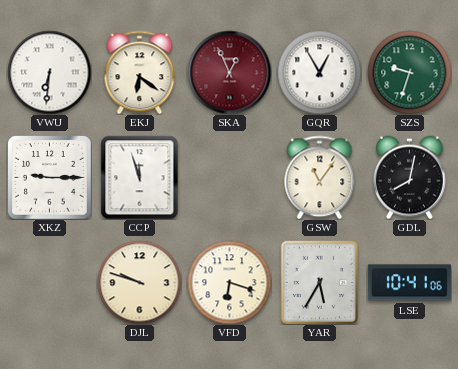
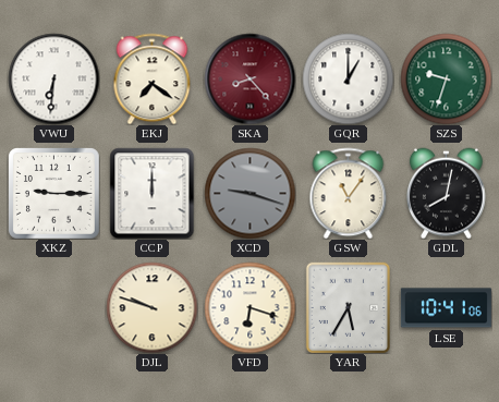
EKJ: 6:21 -> 7:21
SKA: 12:56 -> 8:23
GQR: 12:55 -> 1:00
CCP: 11:57 -> 12:00
XCD: none -> 9:18
